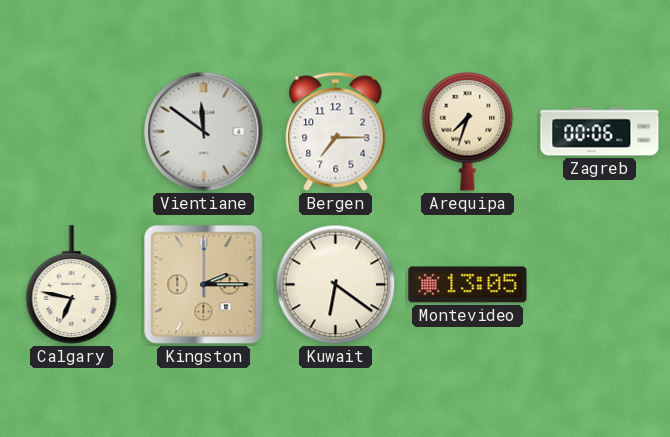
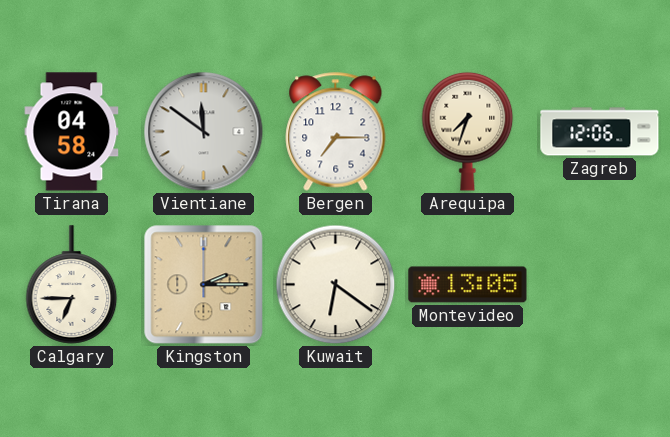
Tirana: none -> 04:58
Zagreb: 00:06 -> 12:06
Calgary: 6:47 -> 6:45
